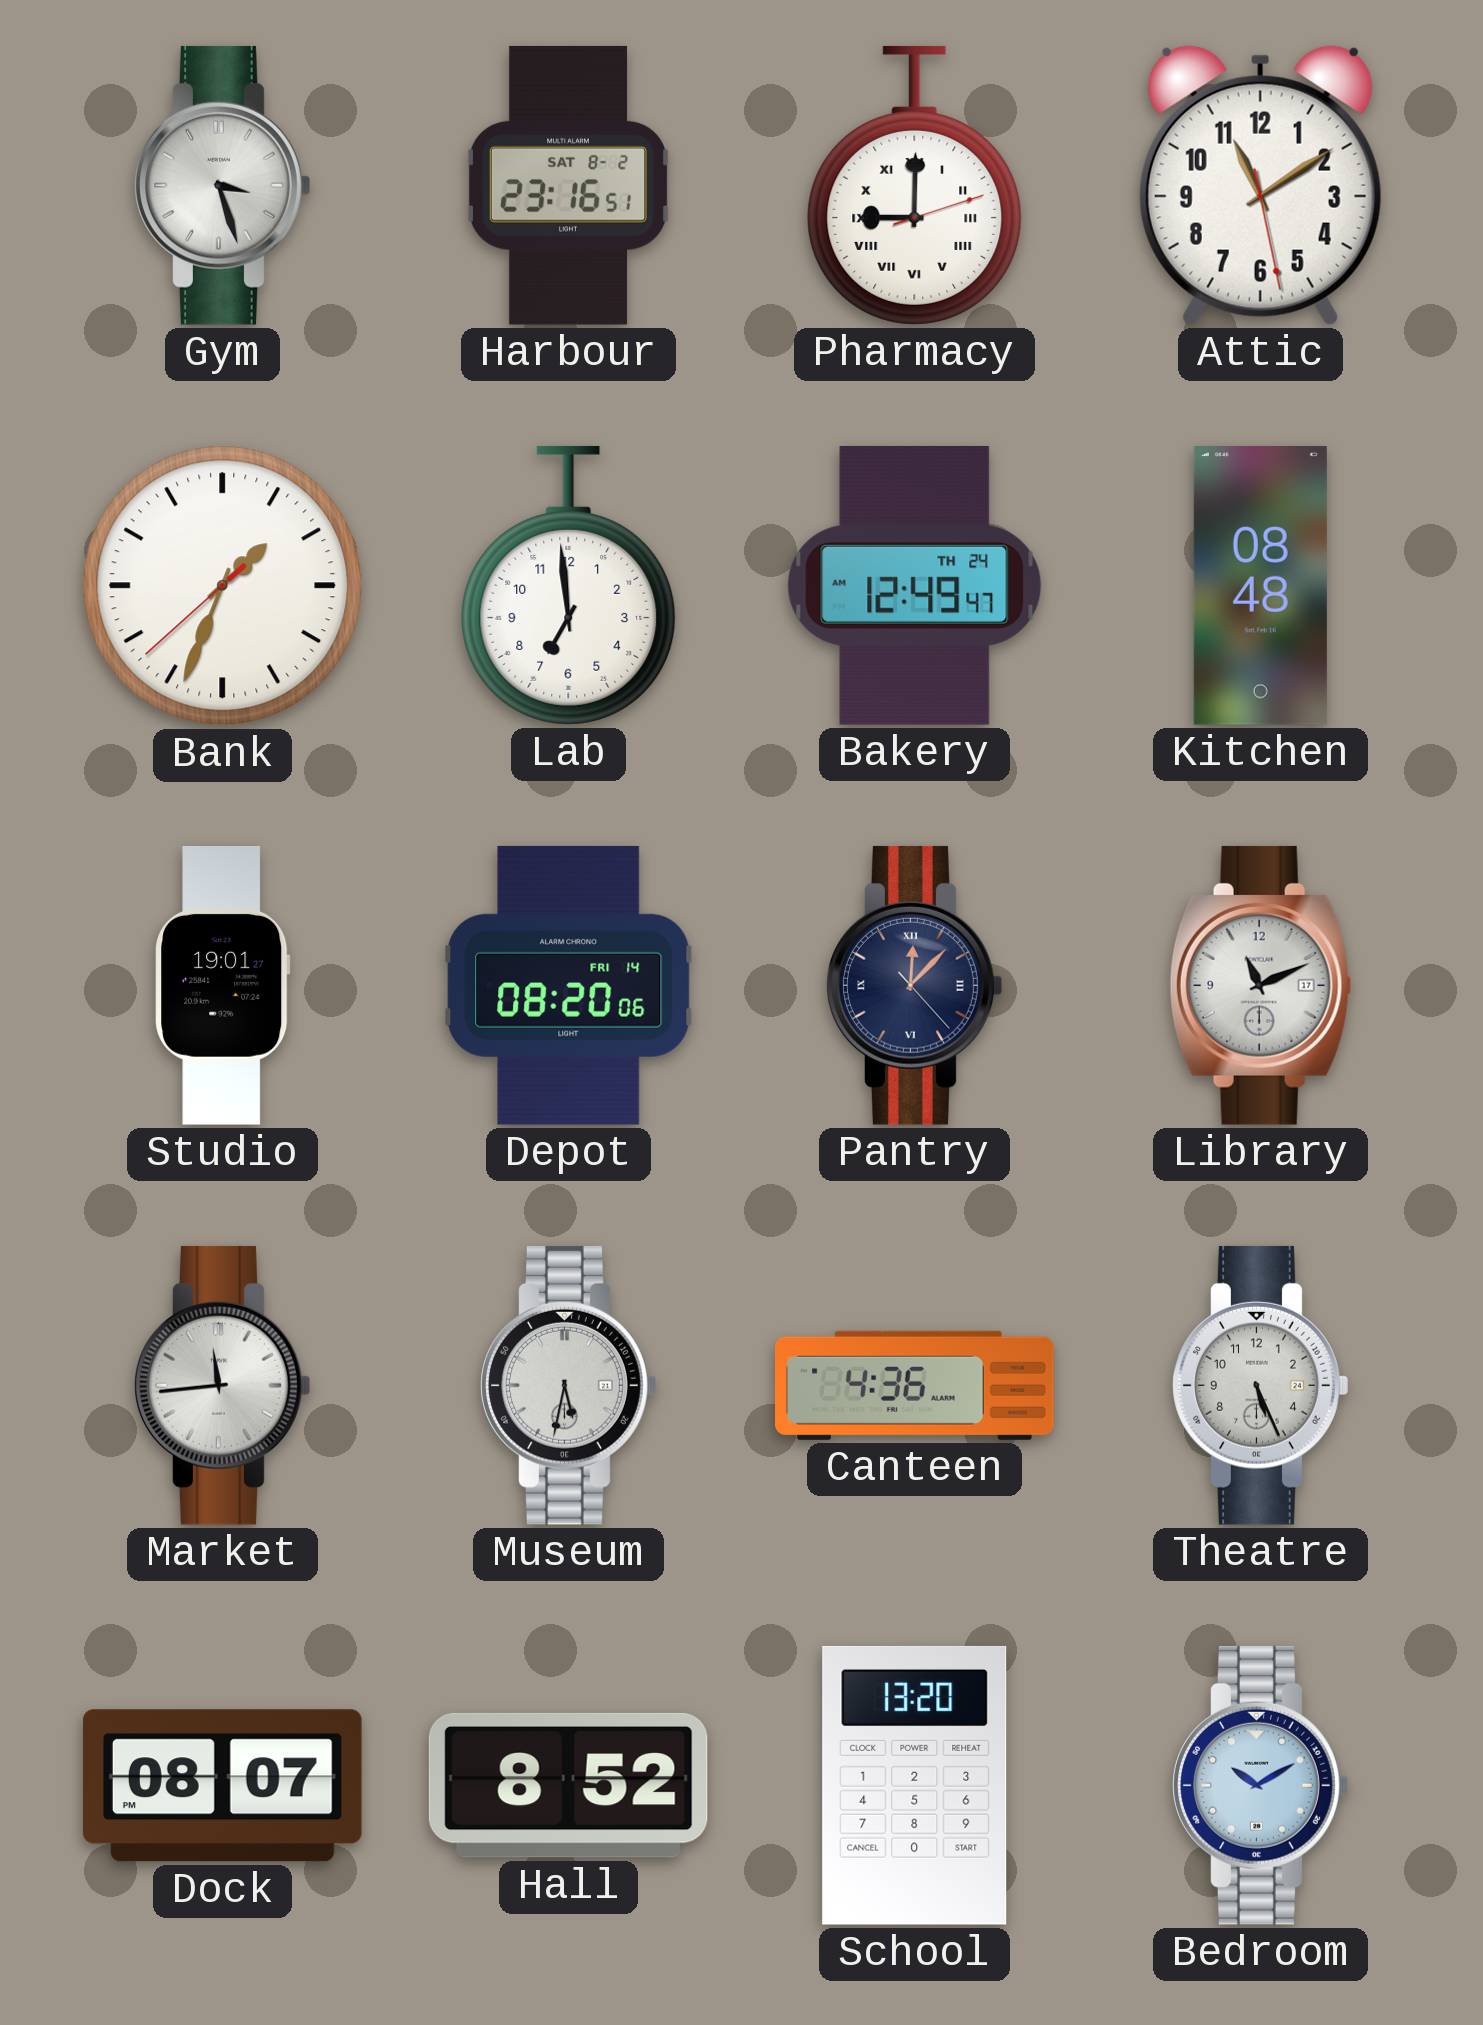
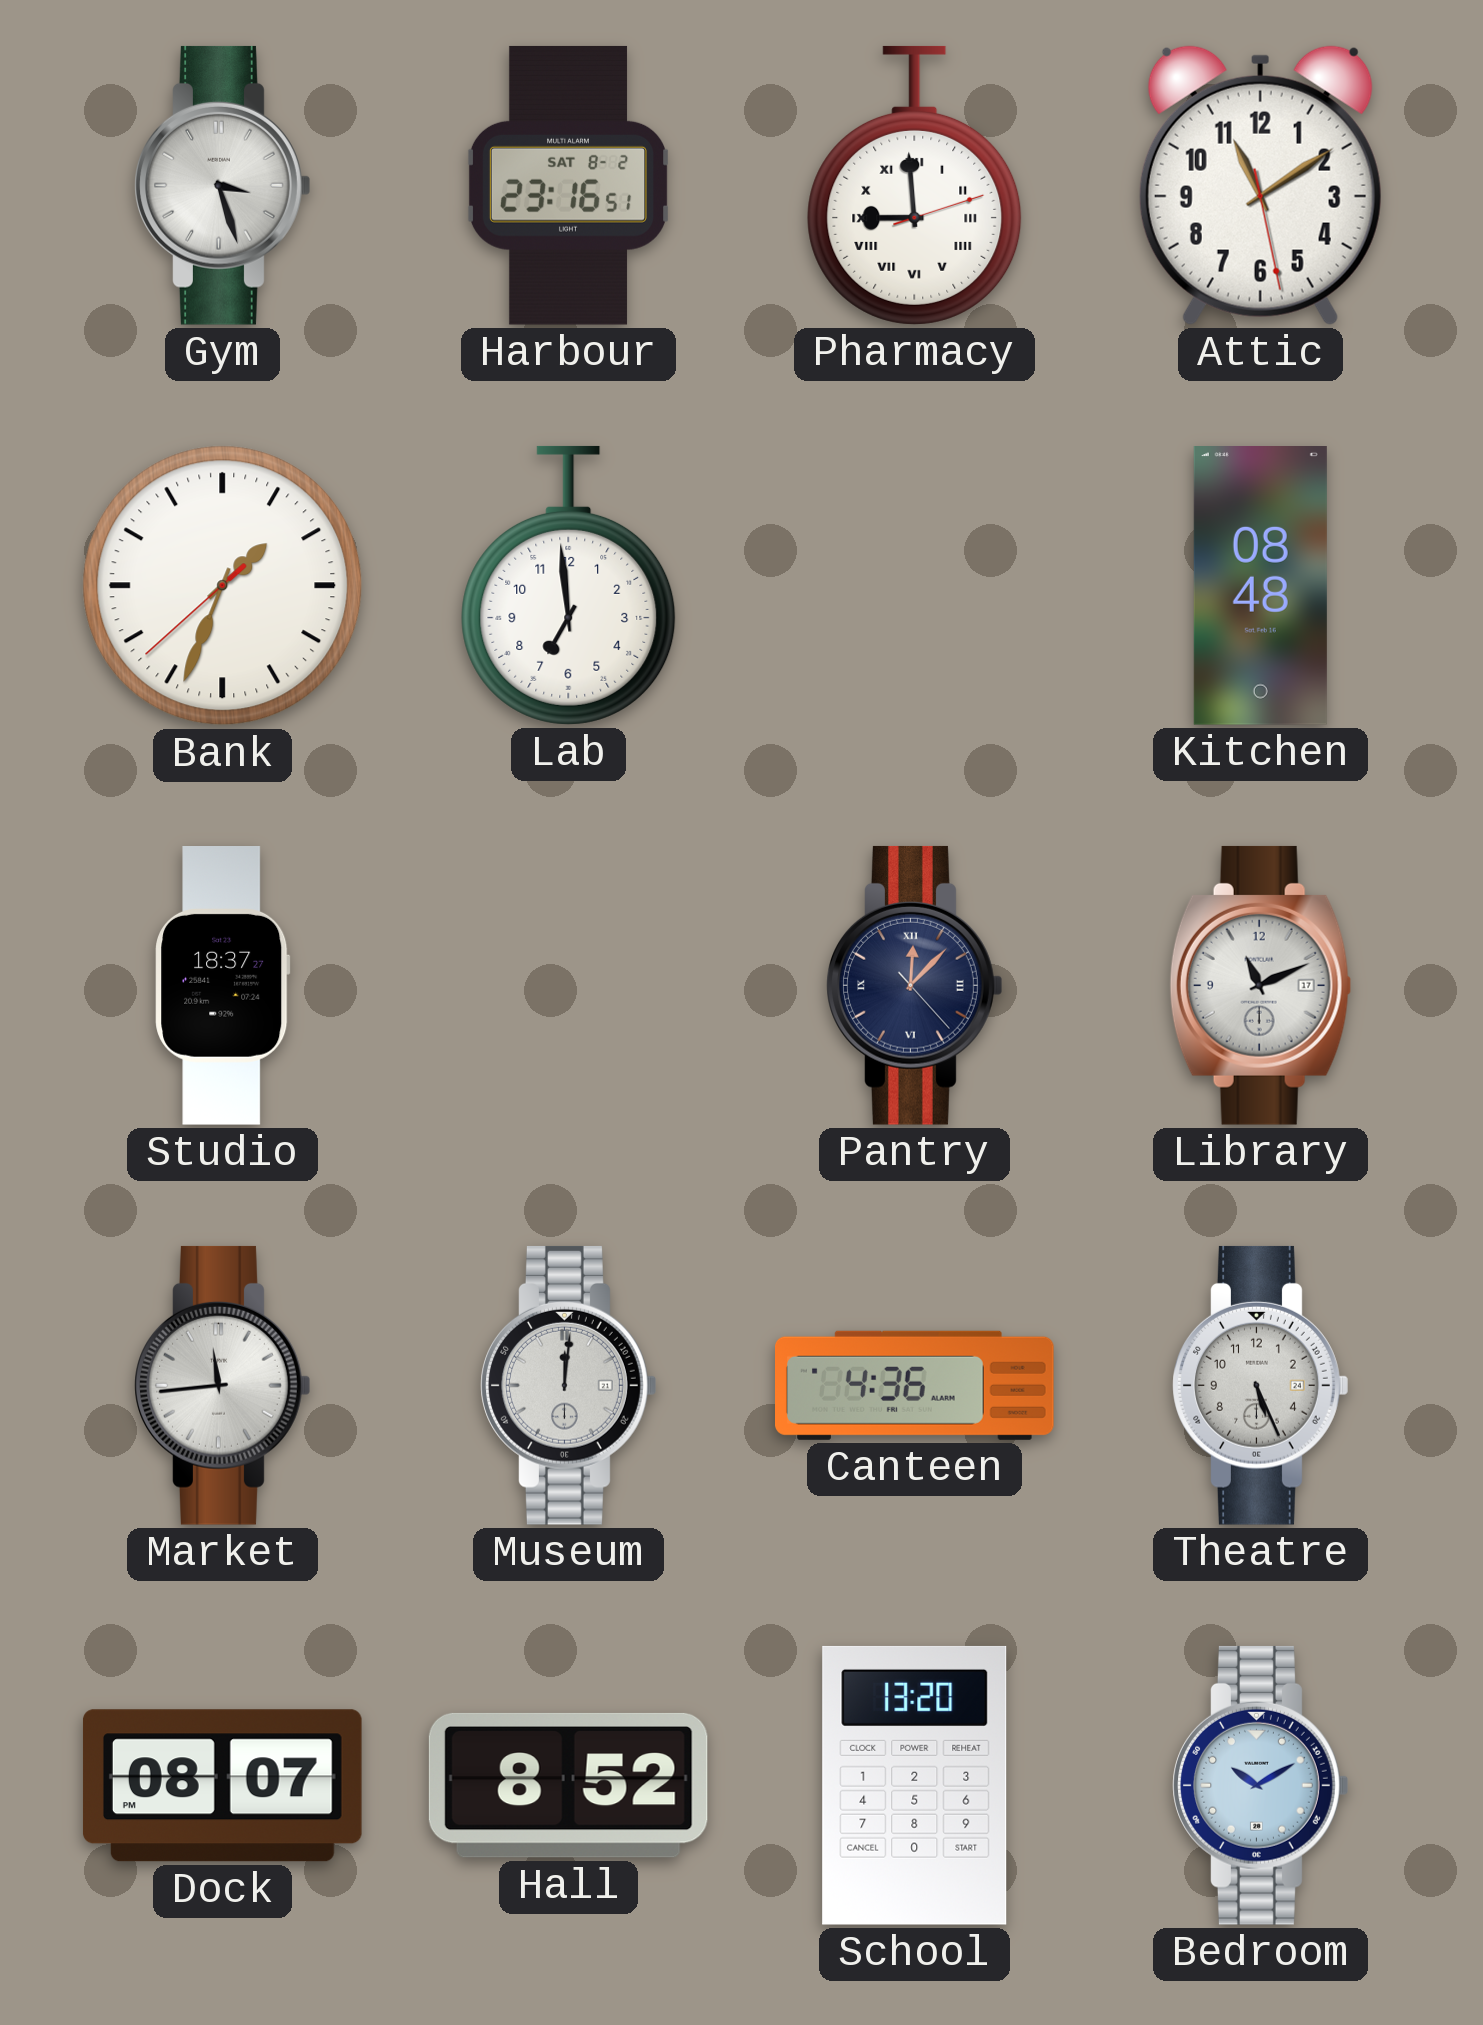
Pharmacy: 9:00 -> 8:59
Bakery: 12:49 -> none
Studio: 19:01 -> 18:37
Depot: 08:20 -> none
Museum: 5:32 -> 12:01
